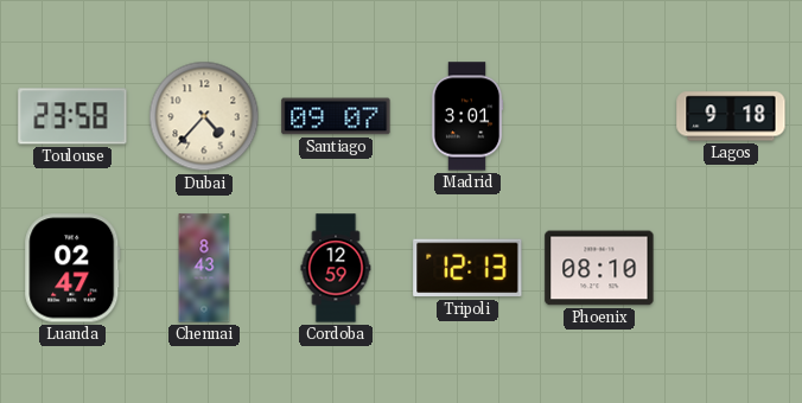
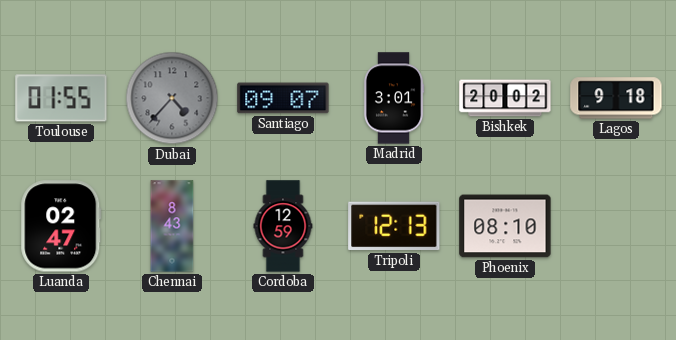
Toulouse: 23:58 -> 01:55
Dubai dial: cream -> grey
Bishkek: none -> 20:02
